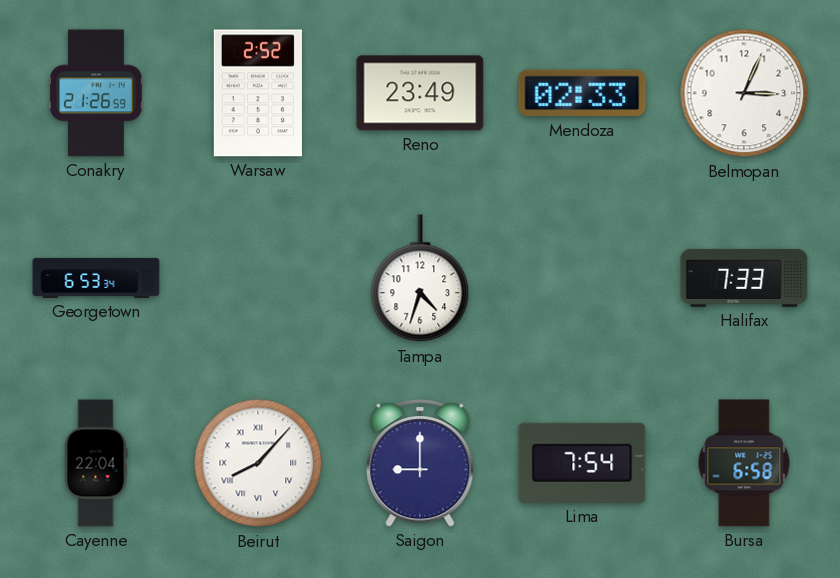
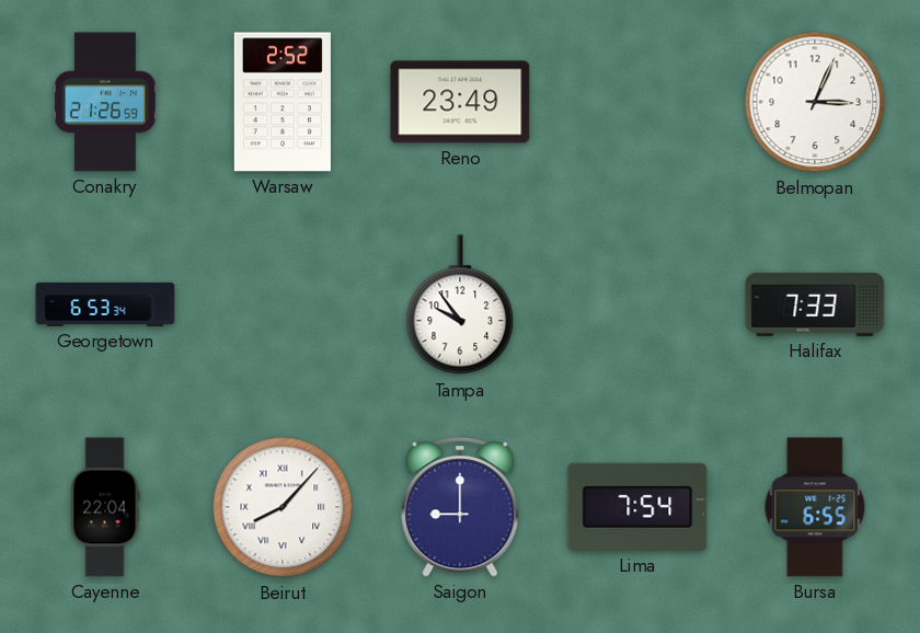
Mendoza: 02:33 -> none
Tampa: 4:33 -> 9:54
Bursa: 6:58 -> 6:55
